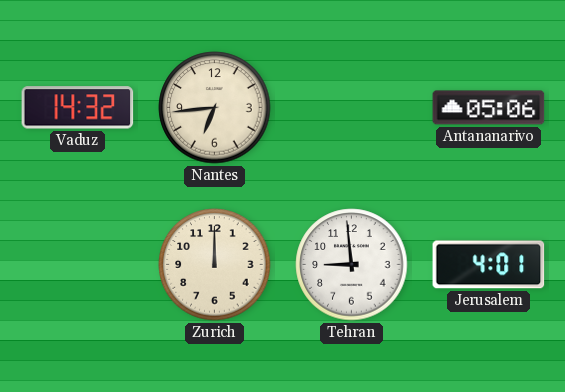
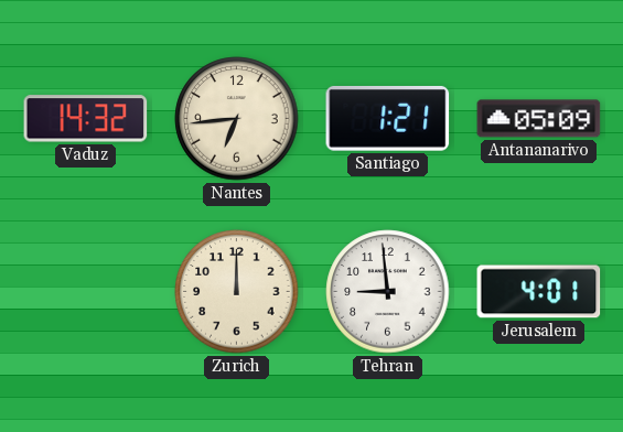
Santiago: none -> 1:21
Antananarivo: 05:06 -> 05:09
